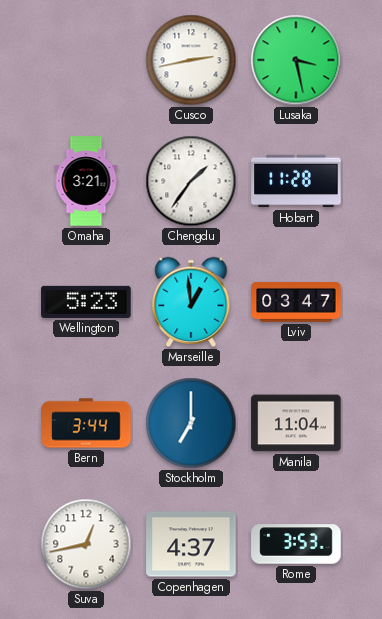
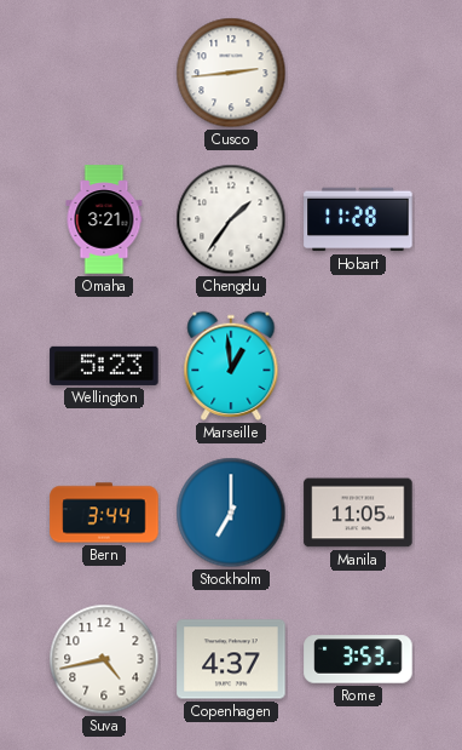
Cusco: 2:43 -> 2:44
Lusaka: 3:28 -> none
Lviv: 03:47 -> none
Manila: 11:04 -> 11:05
Suva: 12:43 -> 4:43
